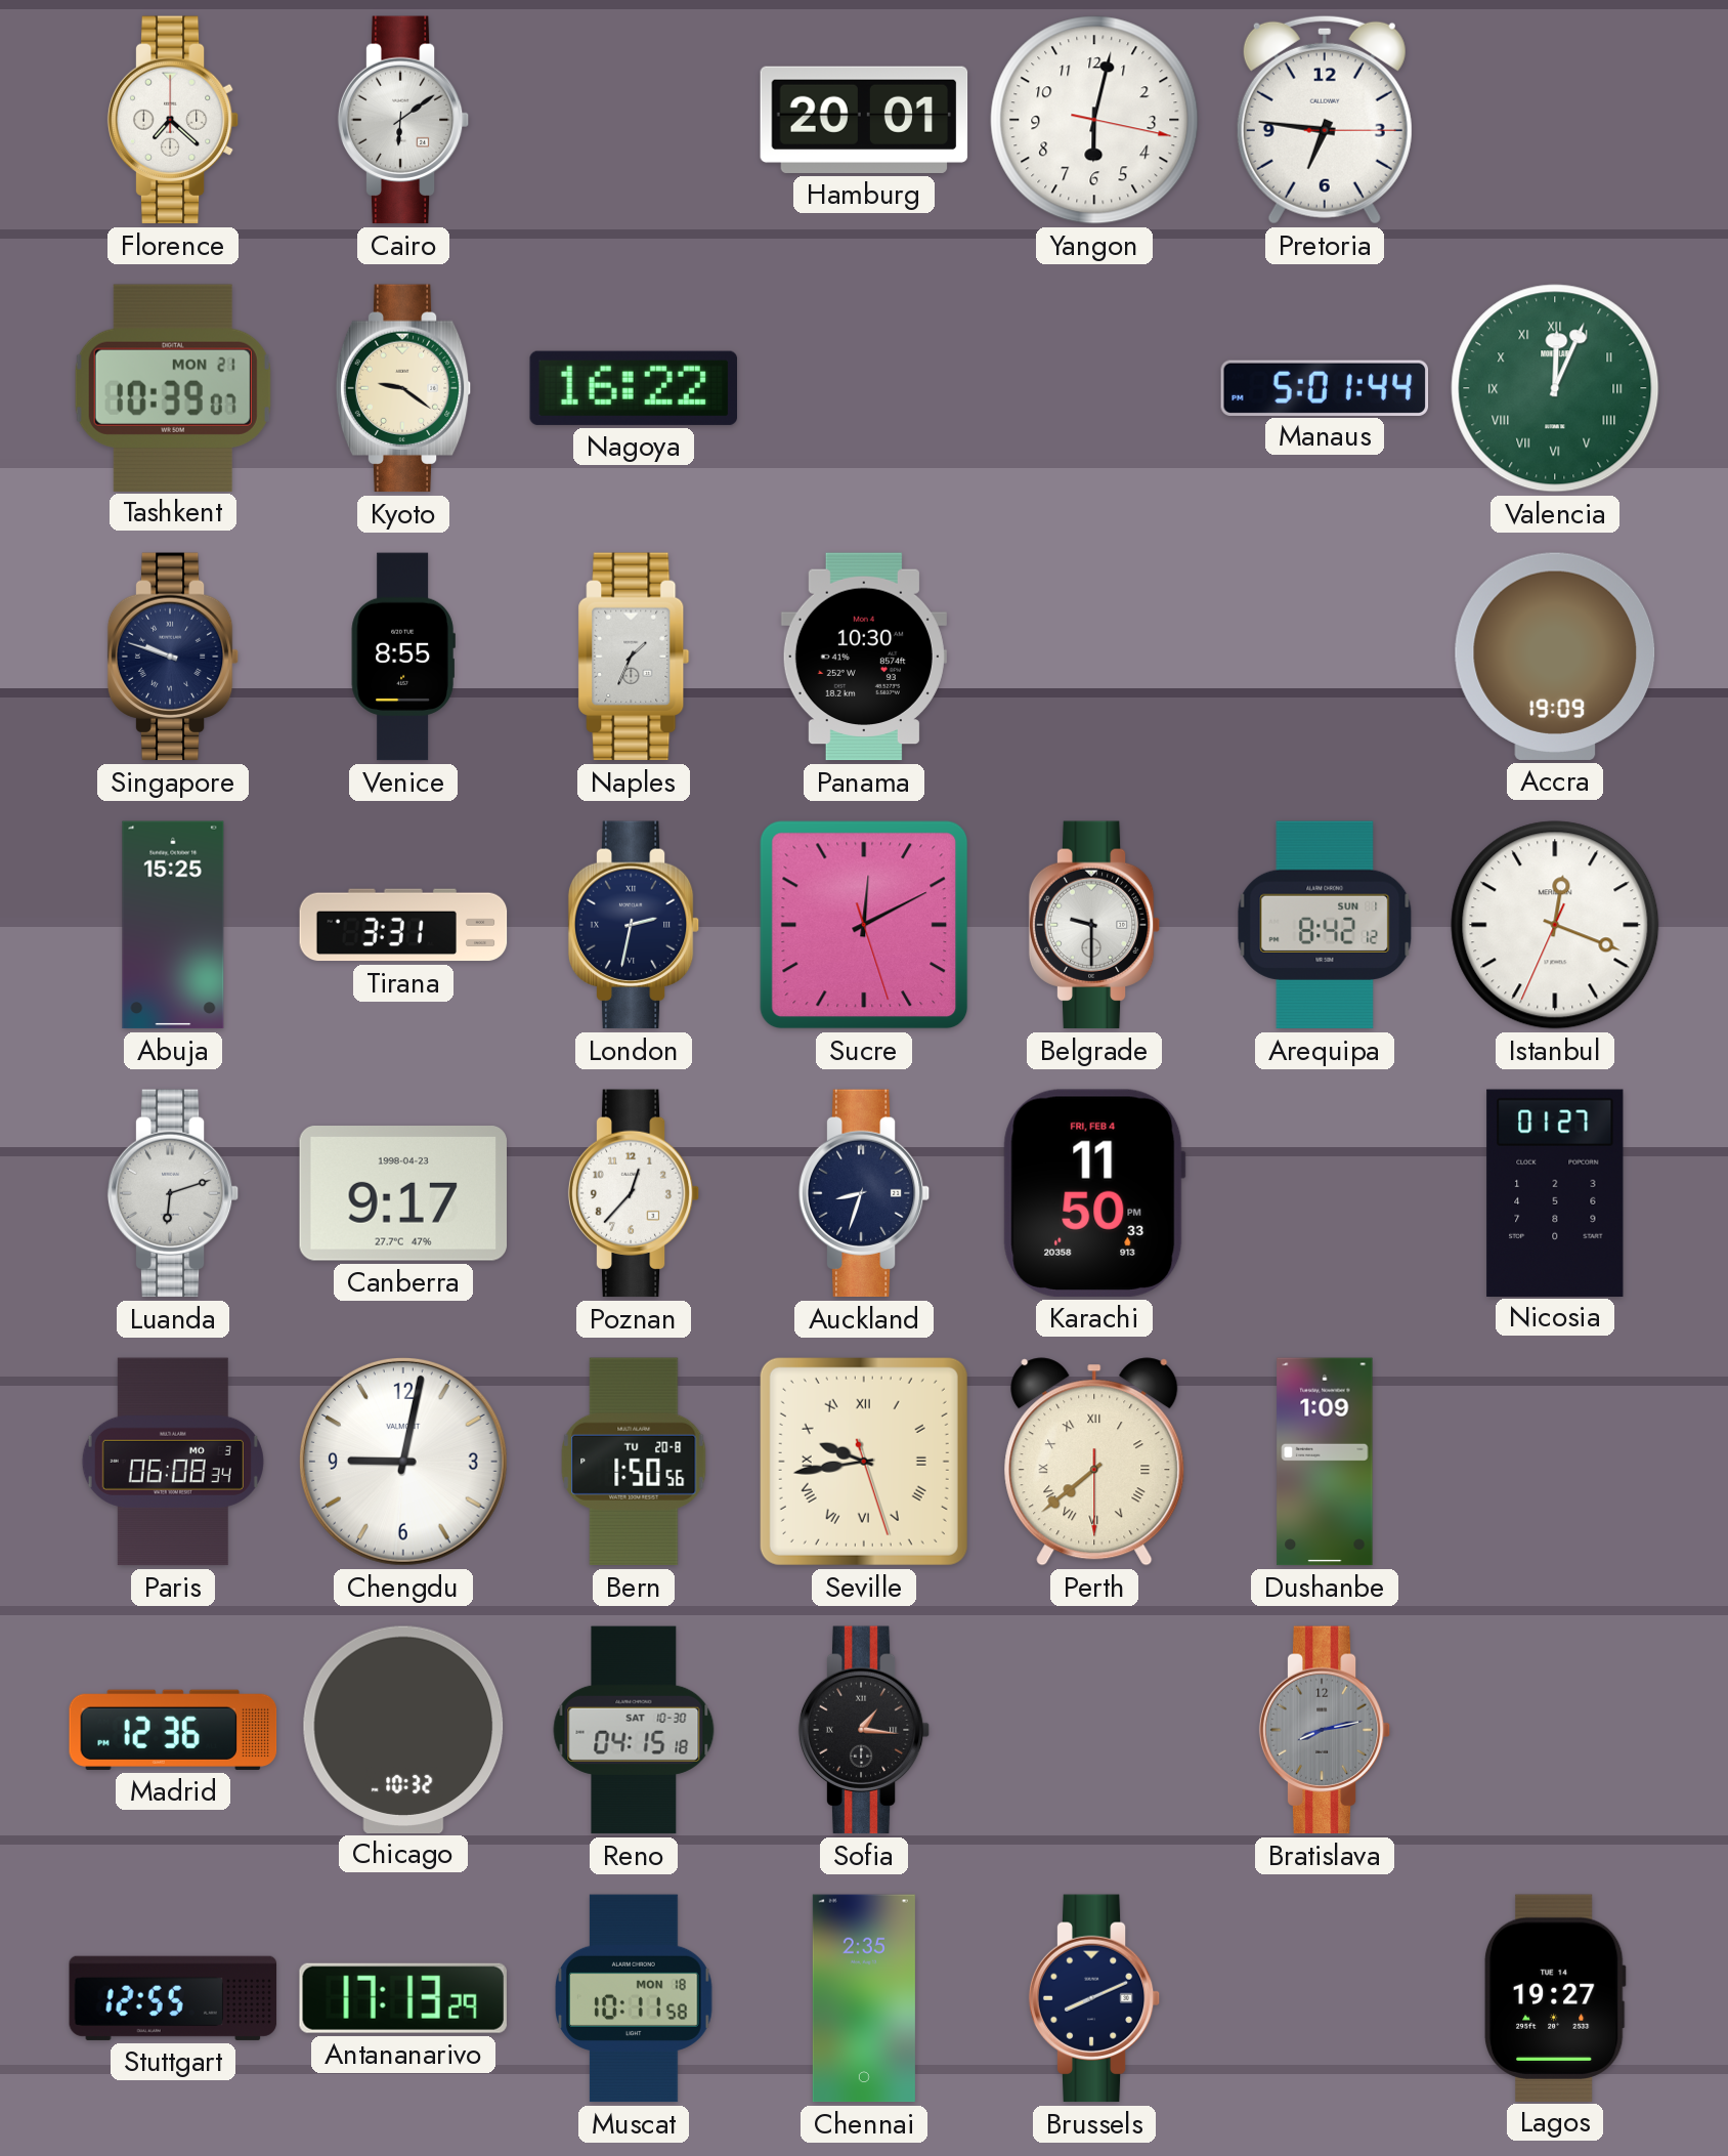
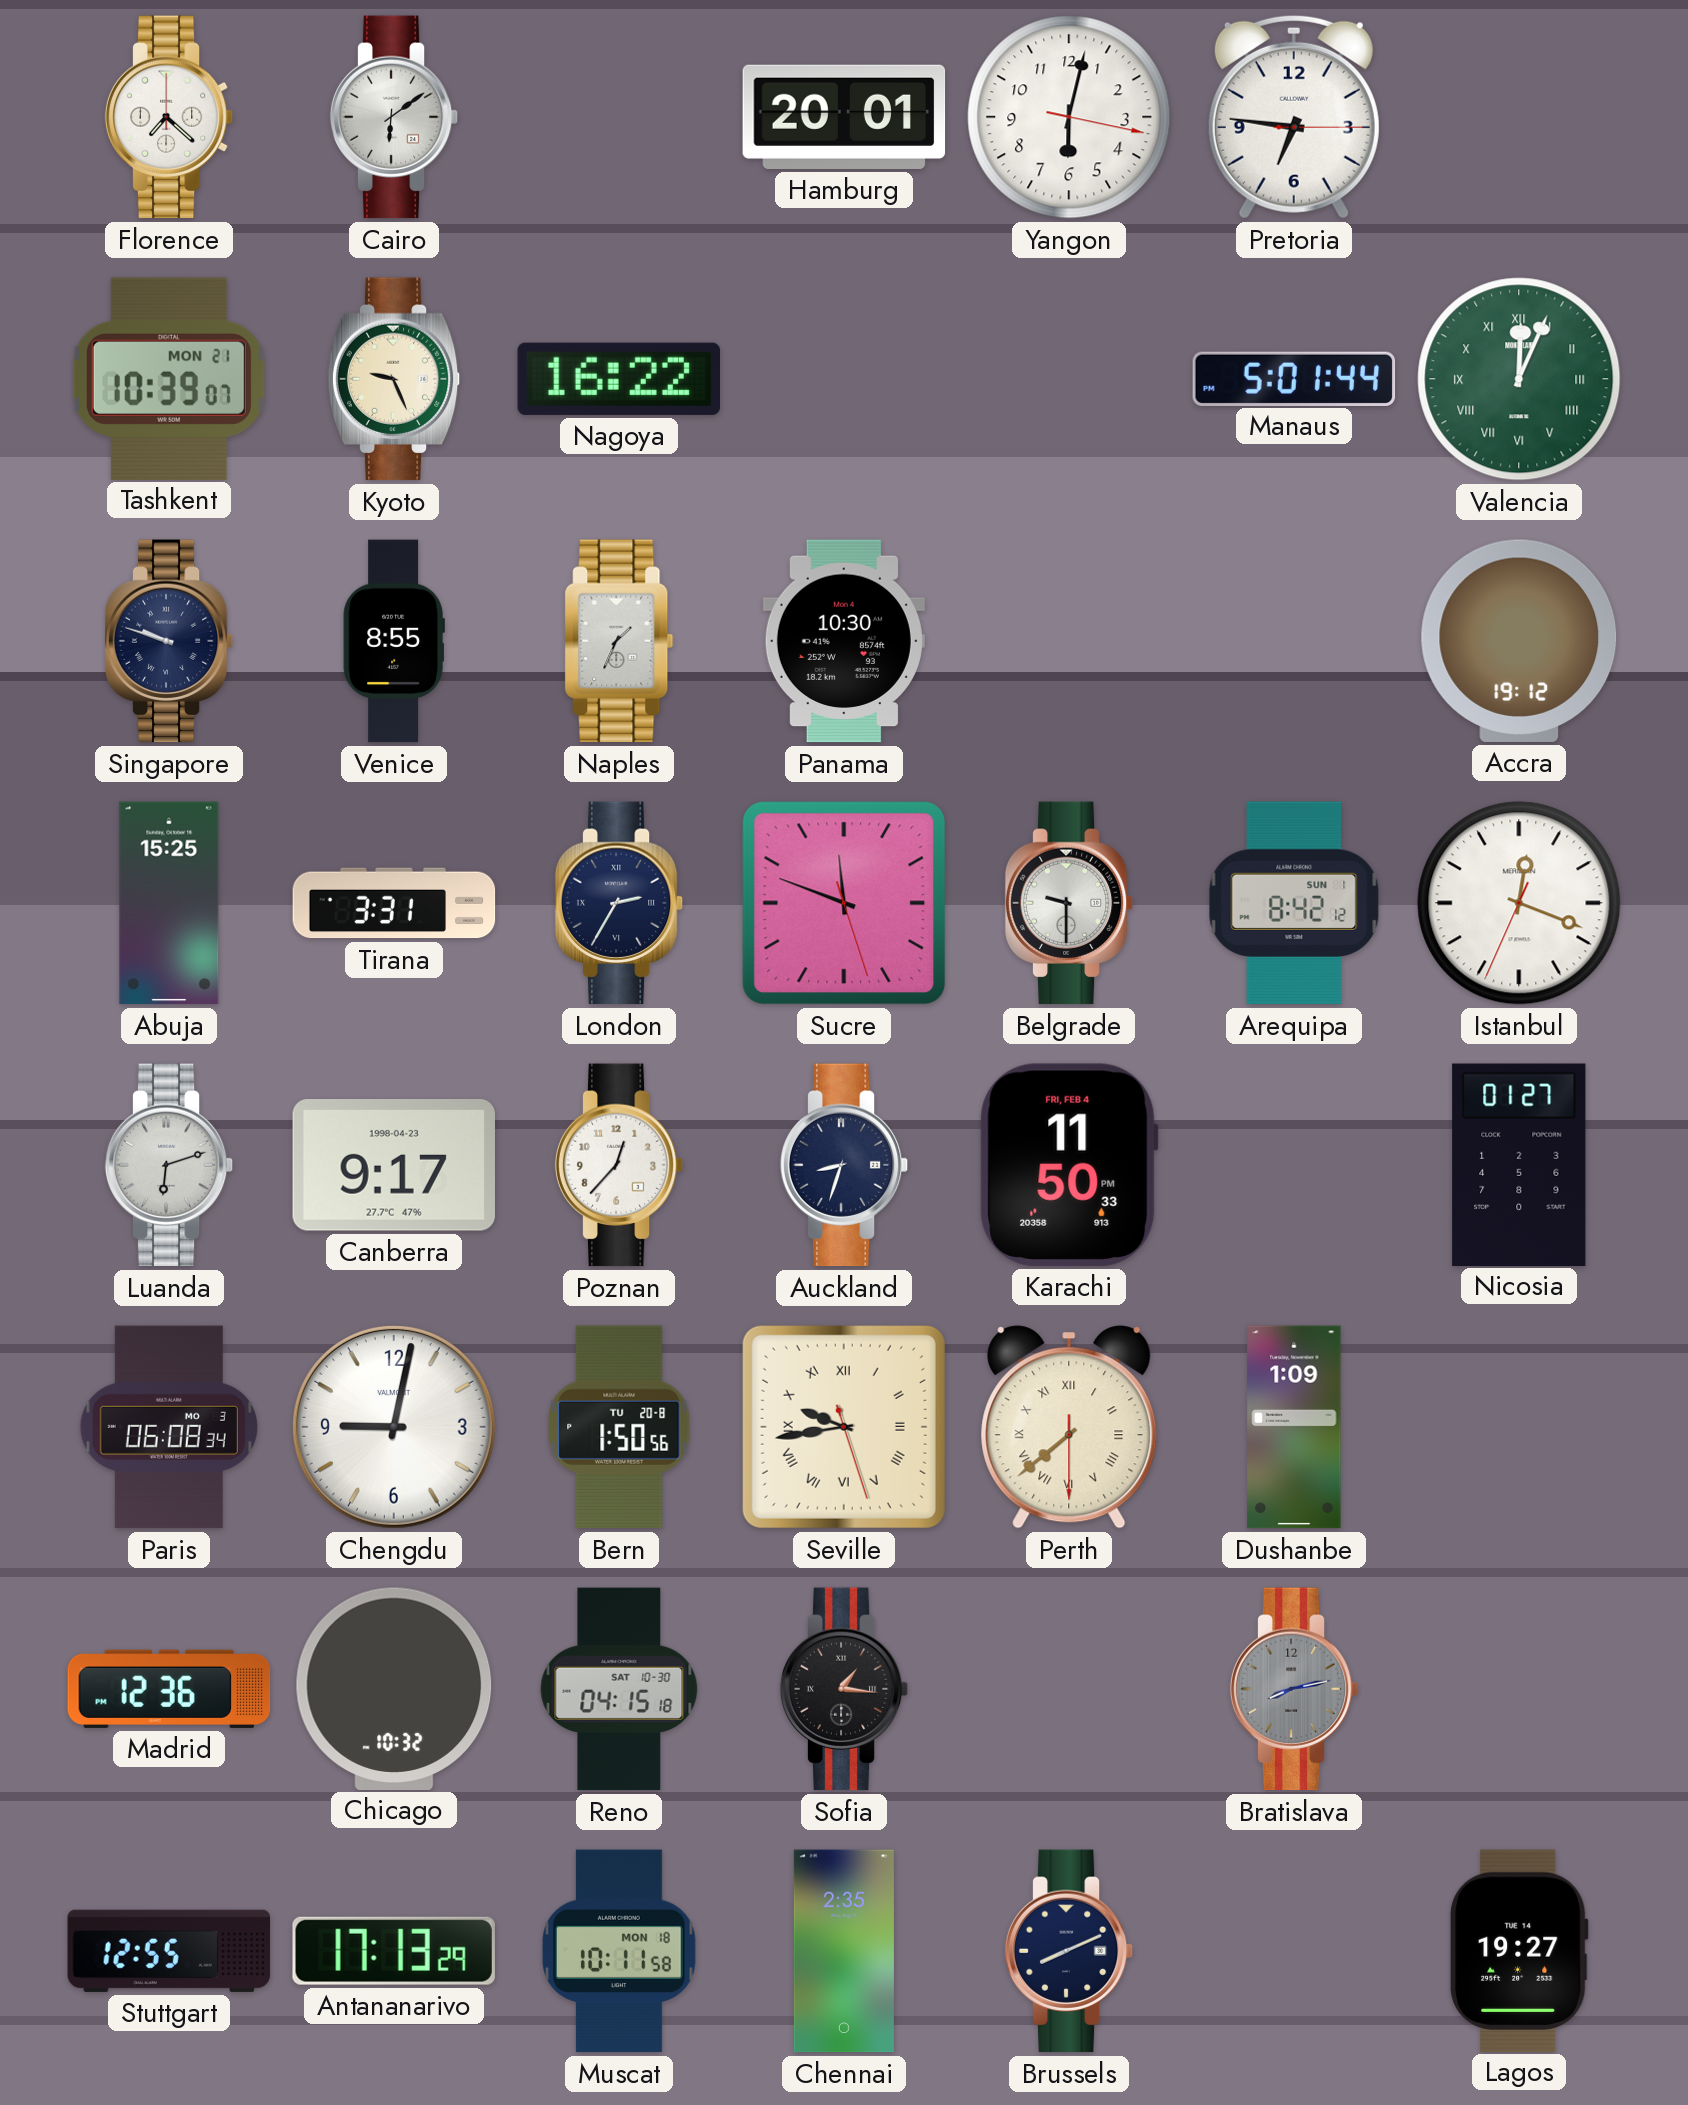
Kyoto: 9:21 -> 9:26
Accra: 19:09 -> 19:12
London: 2:32 -> 2:35
Sucre: 12:10 -> 11:48
